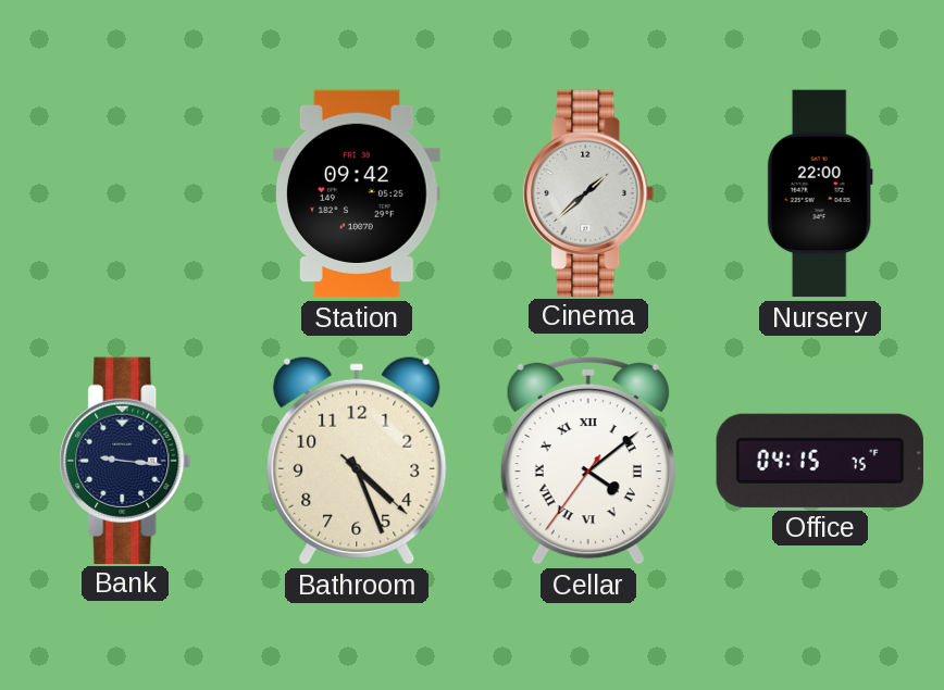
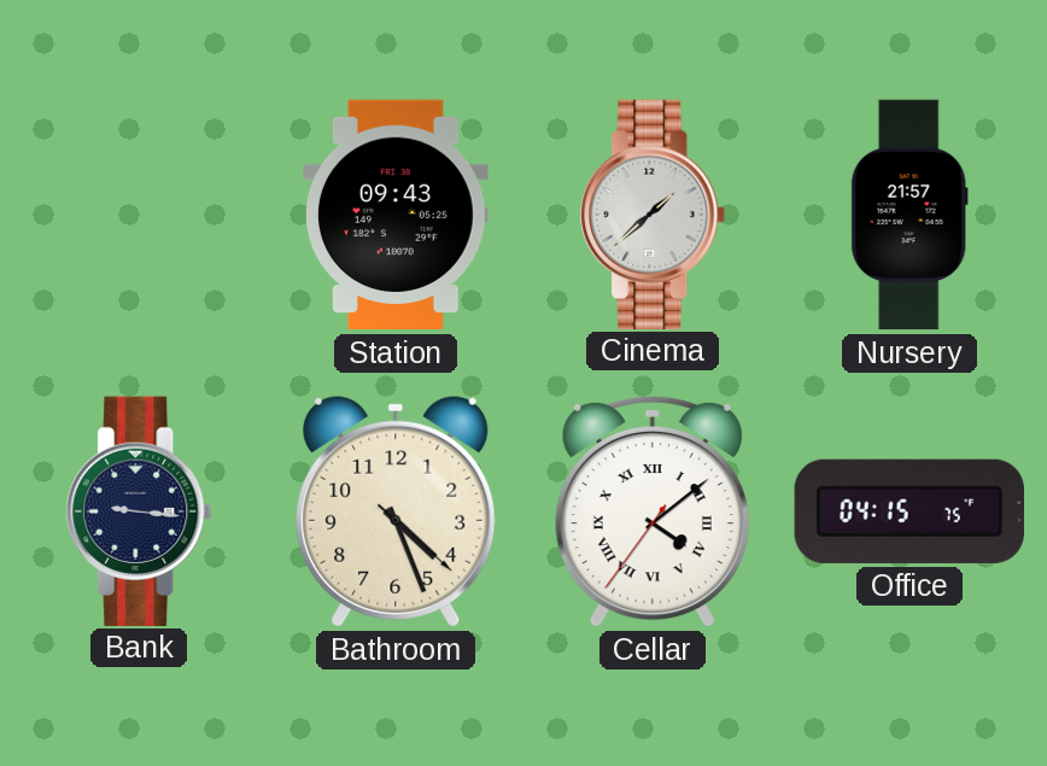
Station: 09:42 -> 09:43
Nursery: 22:00 -> 21:57
